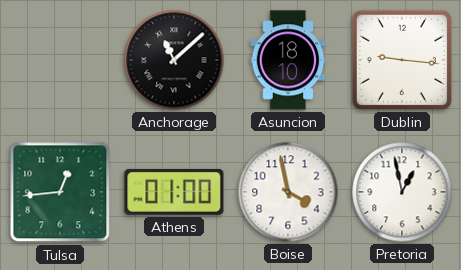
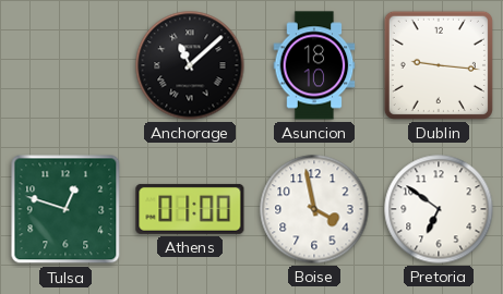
Tulsa: 12:44 -> 12:48
Pretoria: 12:58 -> 6:51
